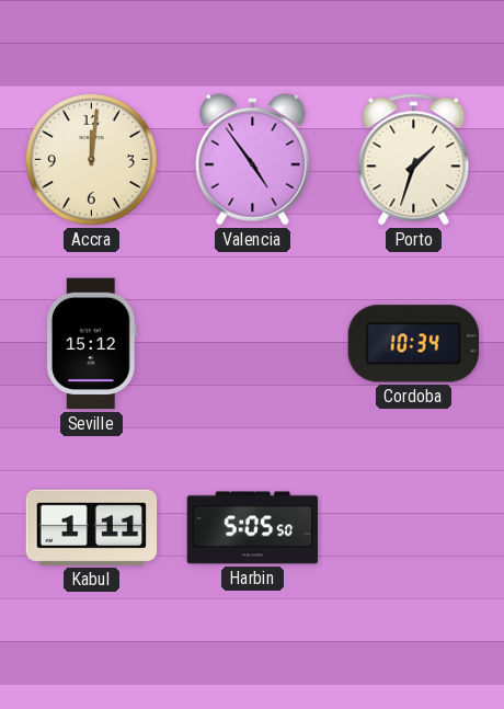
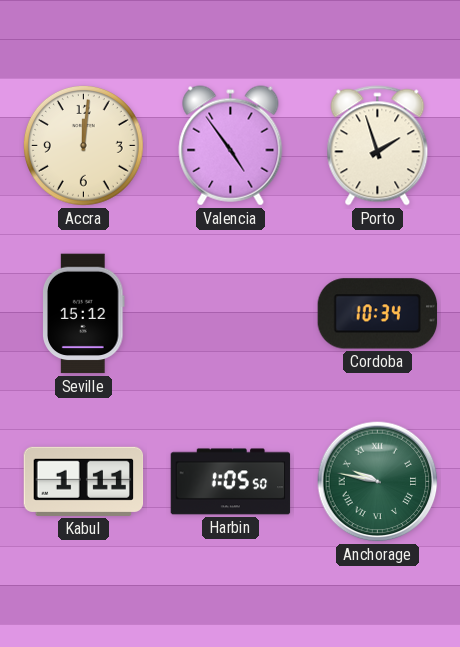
Porto: 1:33 -> 1:57
Harbin: 5:05 -> 1:05
Anchorage: none -> 9:47
